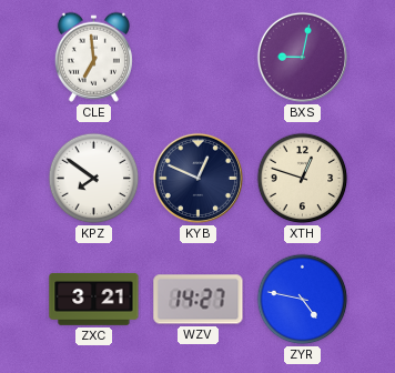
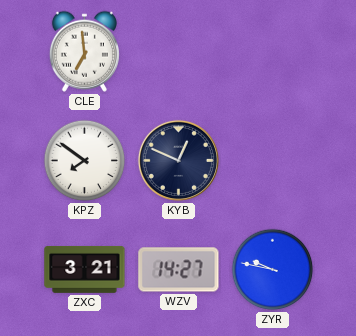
BXS: 9:02 -> none
XTH: 12:48 -> none
ZYR: 4:47 -> 9:47
